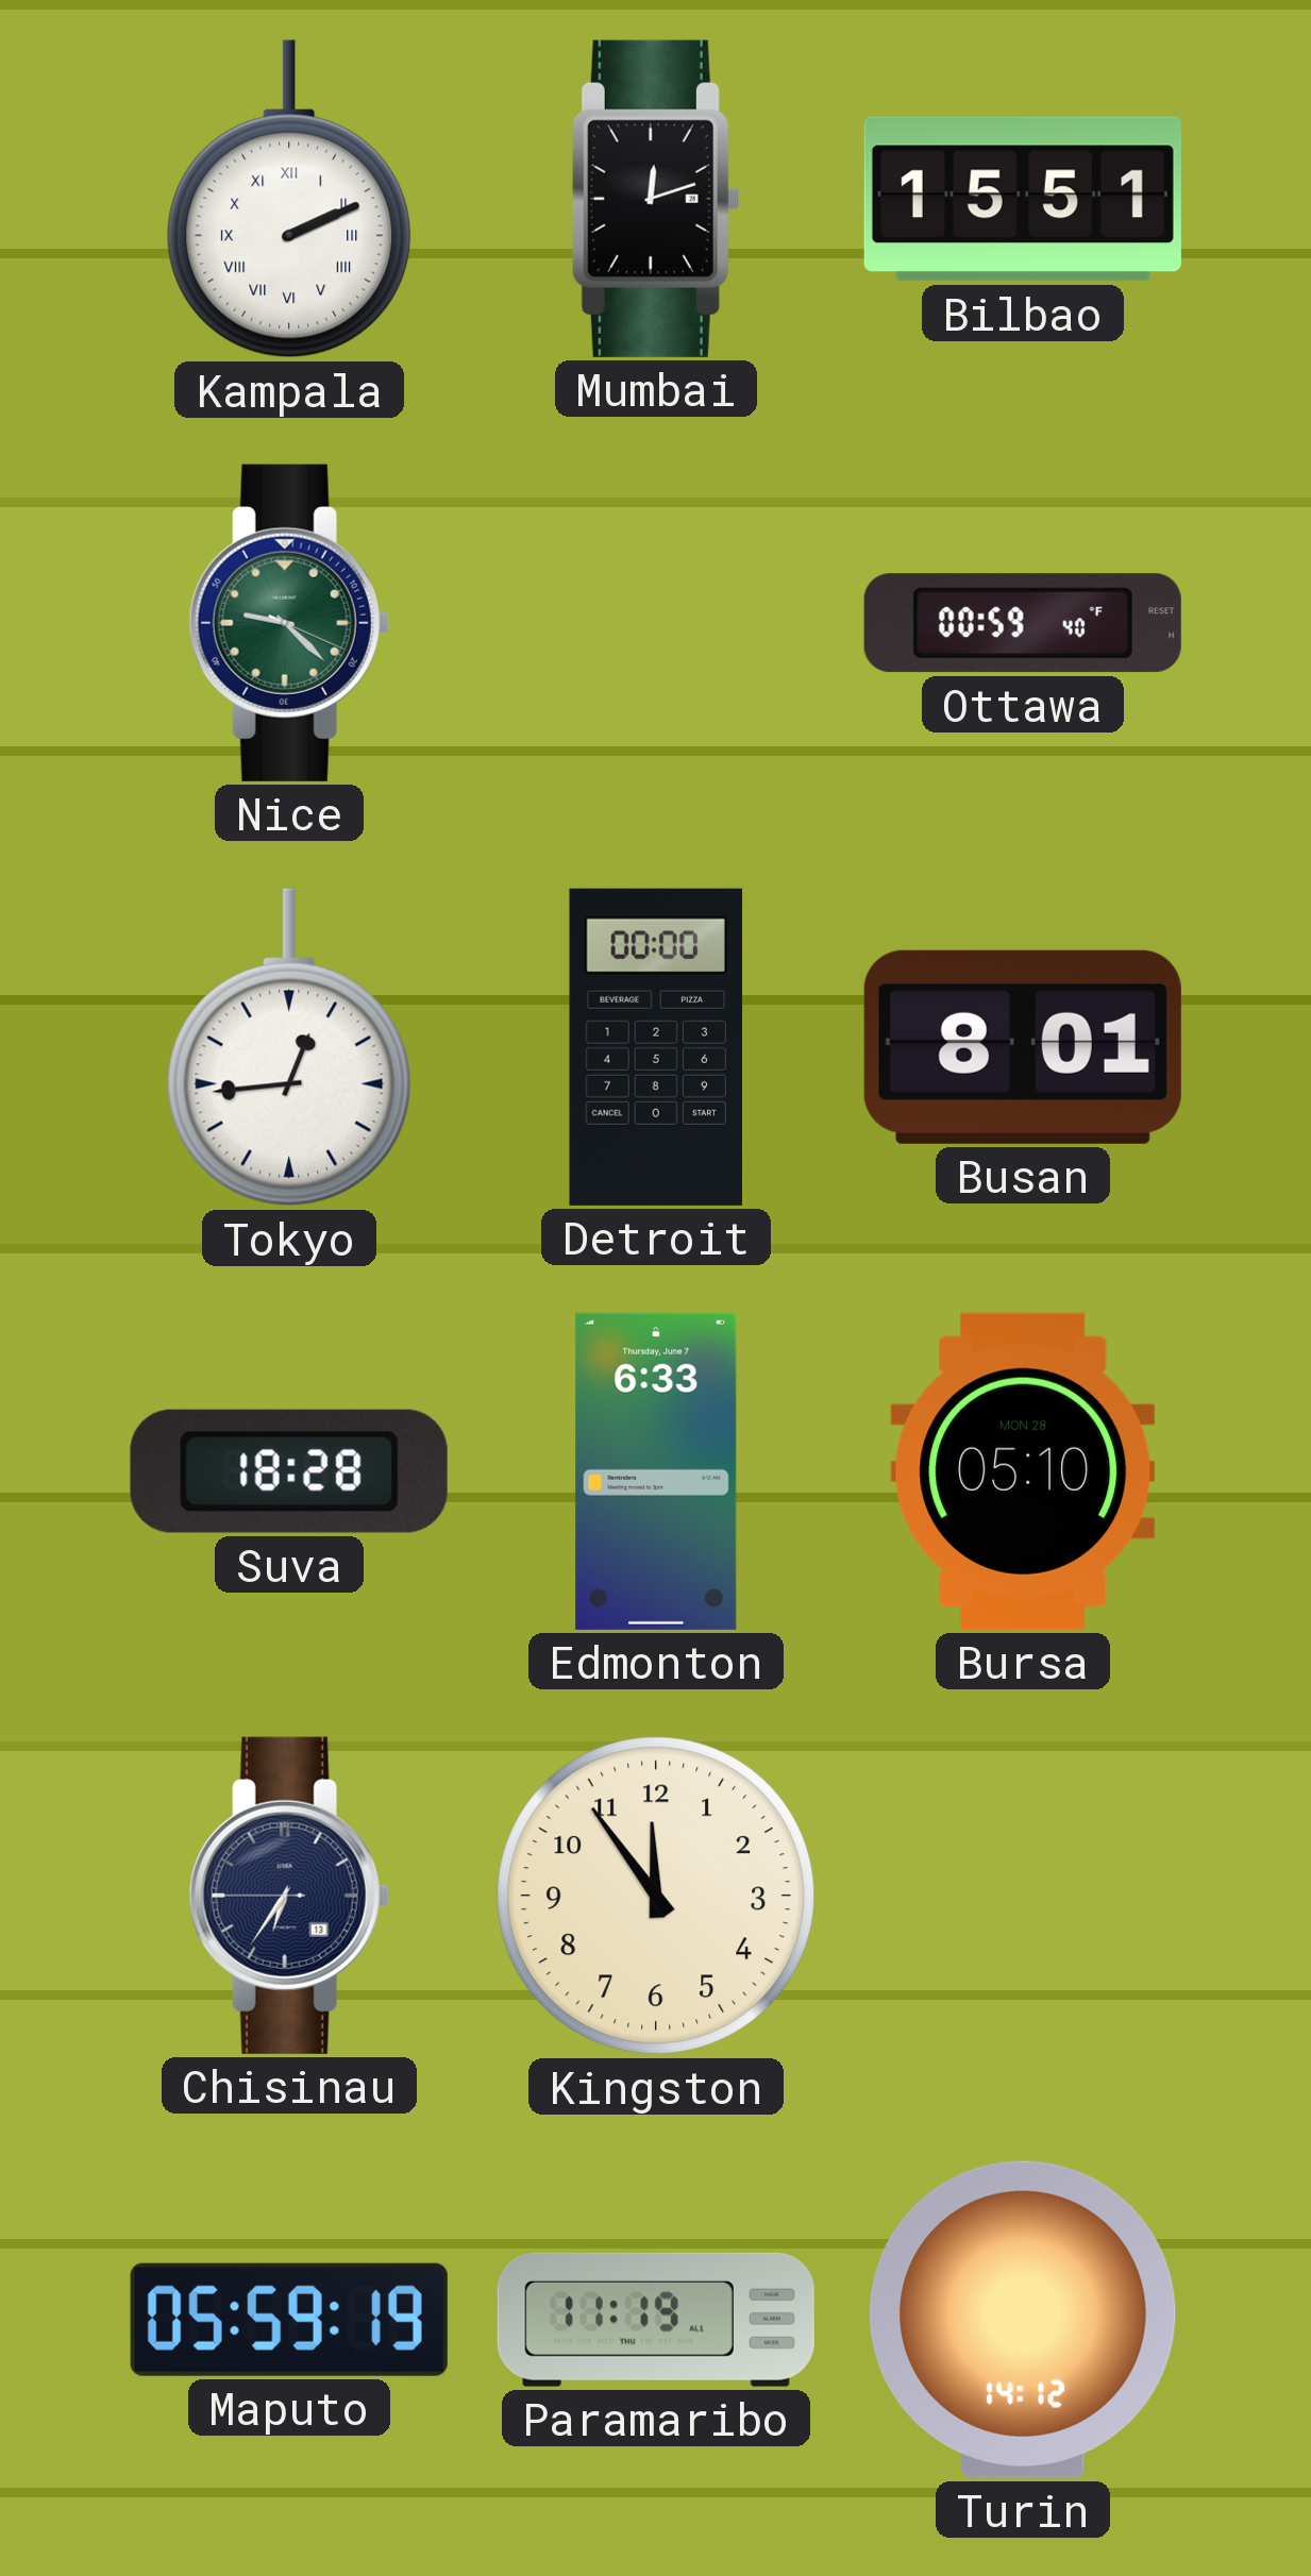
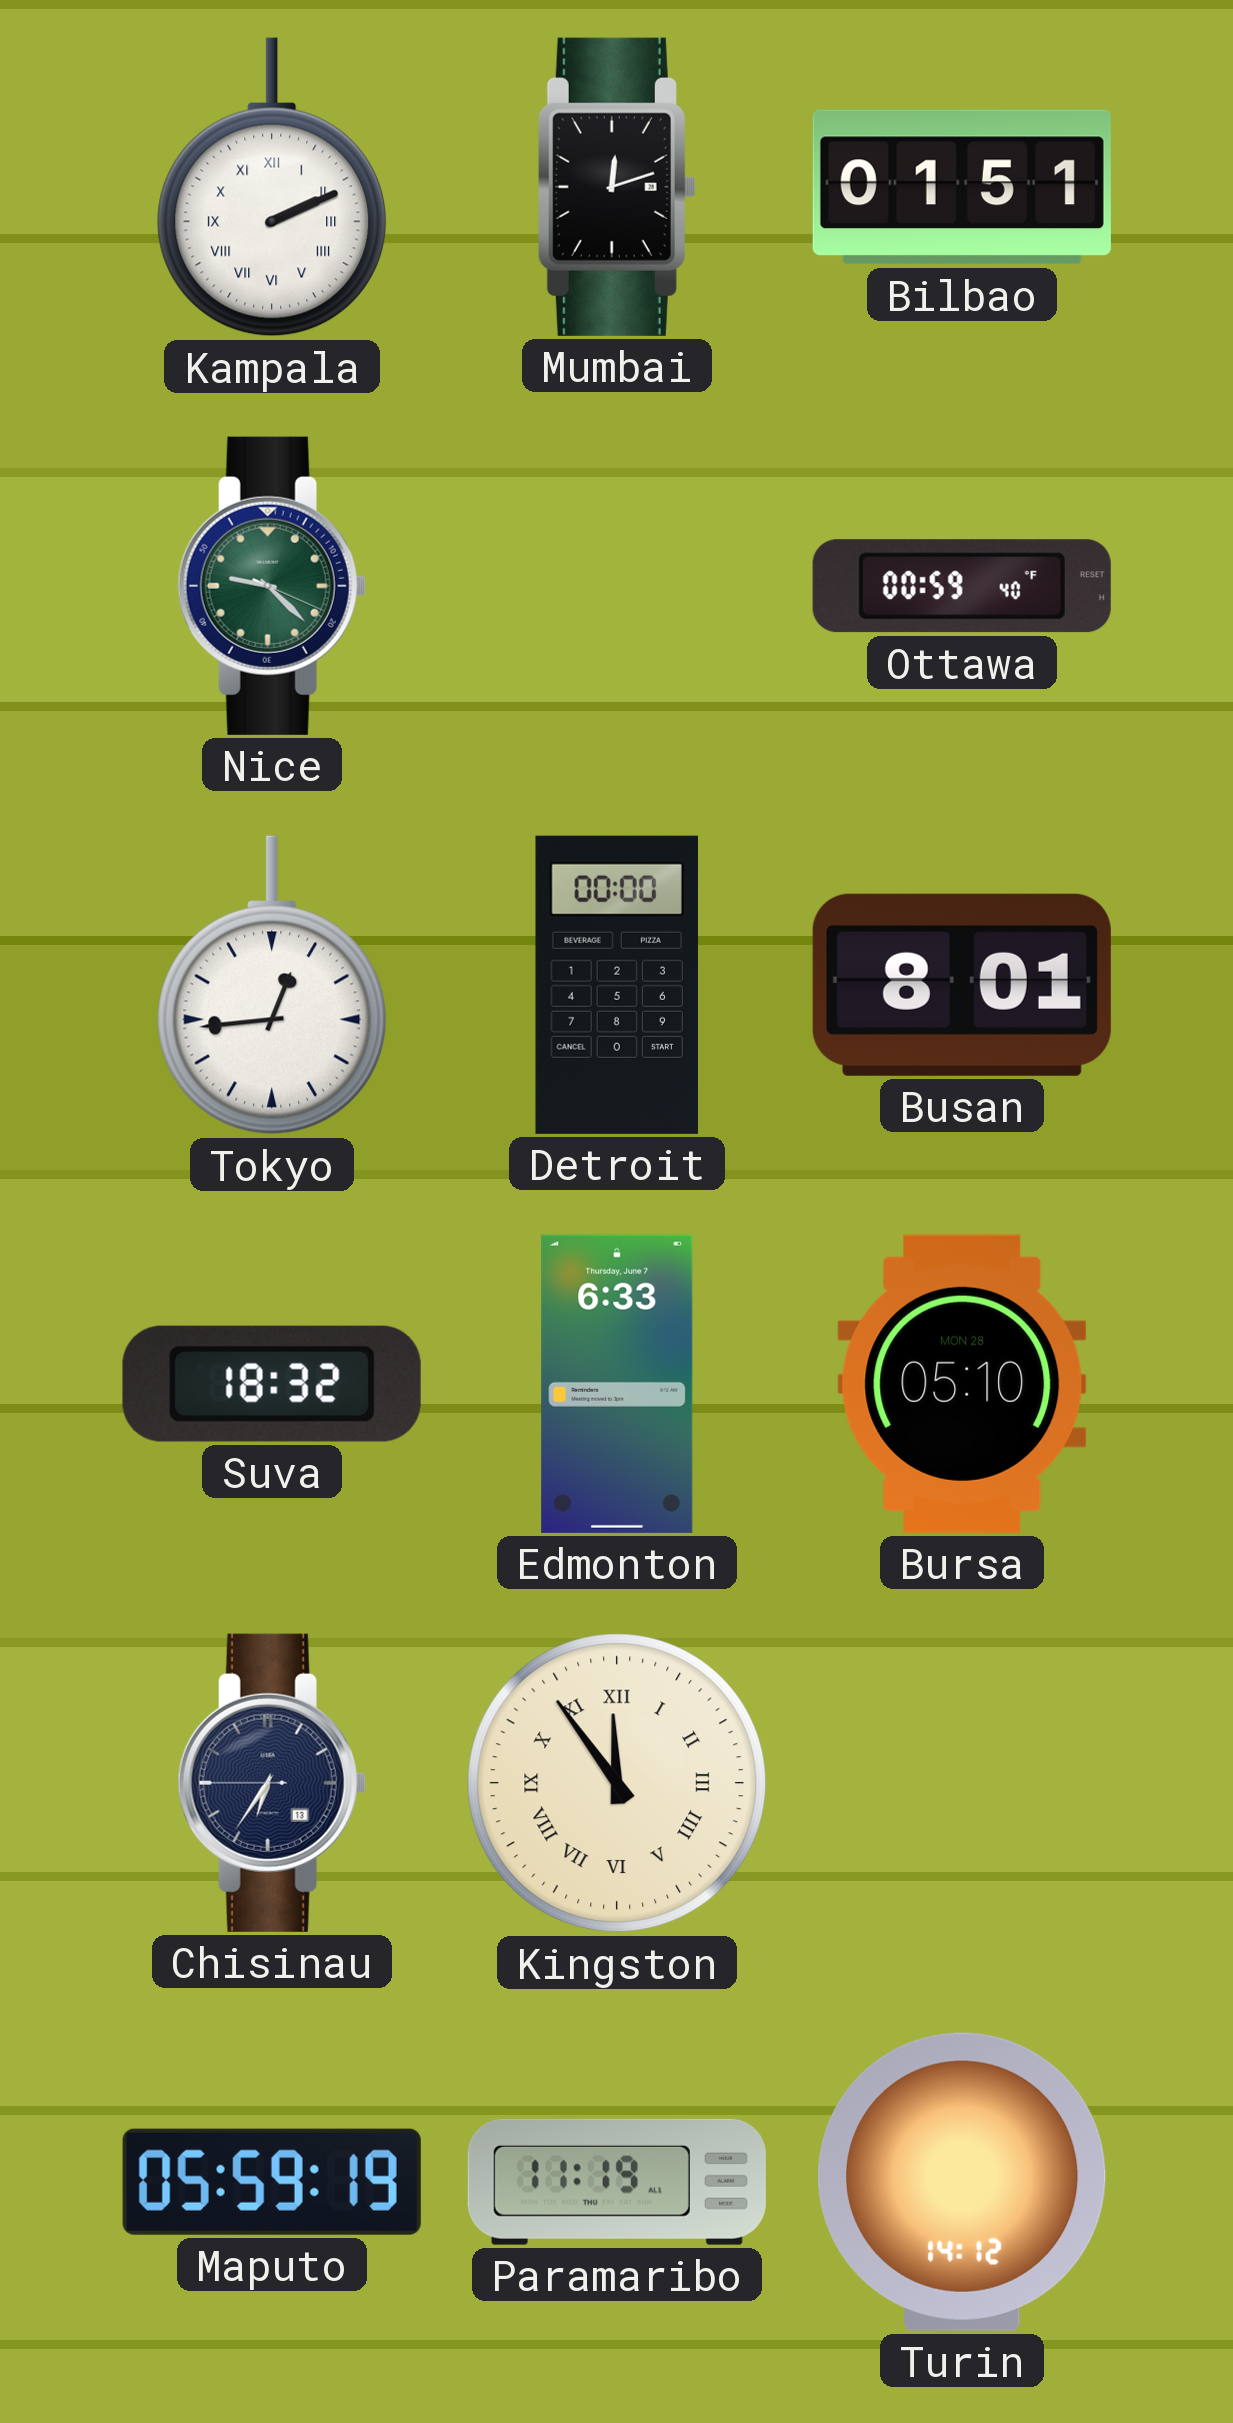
Bilbao: 15:51 -> 01:51
Suva: 18:28 -> 18:32
Kingston numerals: Arabic -> Roman
